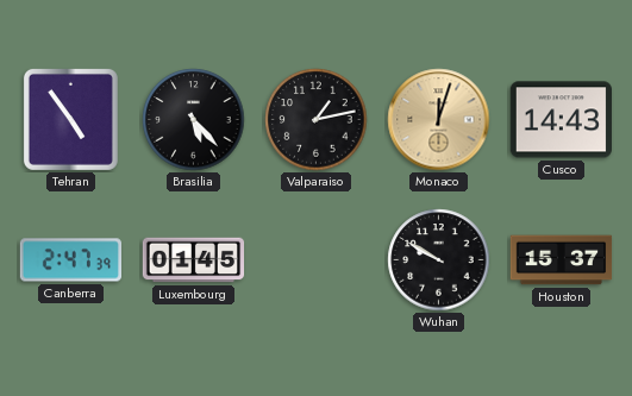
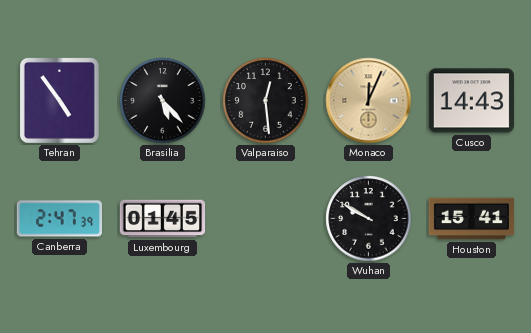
Valparaiso: 1:13 -> 12:29
Monaco: 12:03 -> 12:04
Houston: 15:37 -> 15:41
